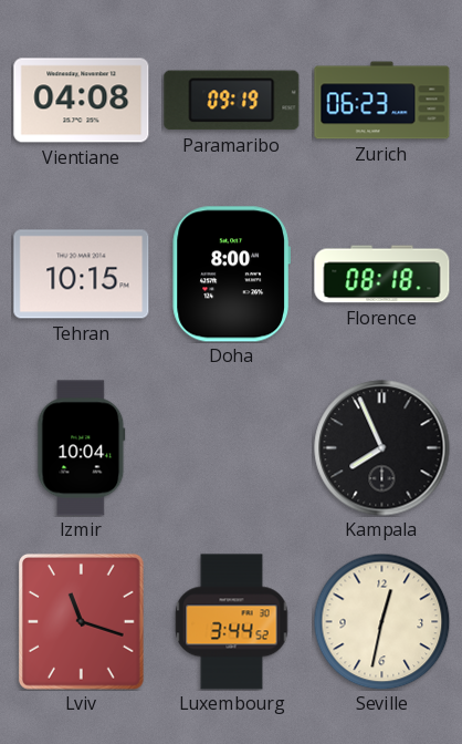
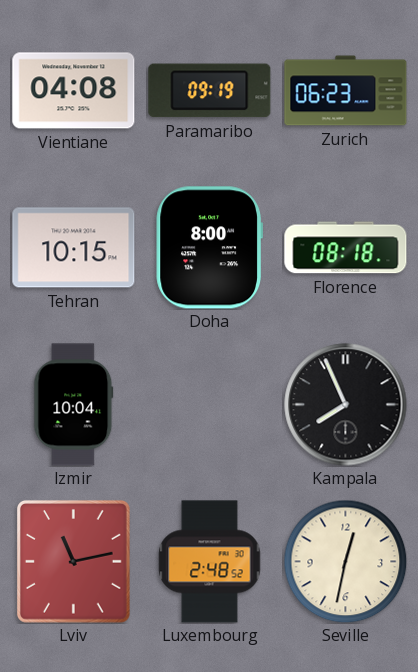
Lviv: 11:18 -> 11:13
Luxembourg: 3:44 -> 2:48
